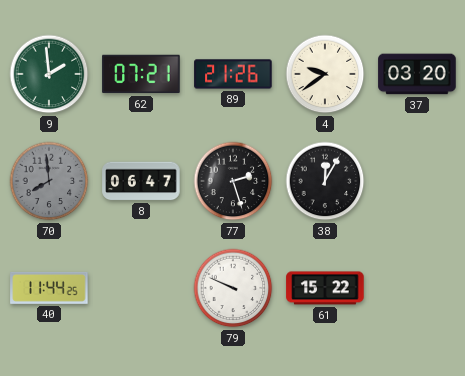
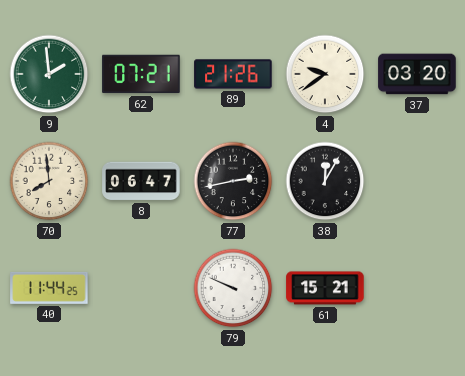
70 dial: grey -> cream
77: 2:27 -> 2:43
61: 15:22 -> 15:21
